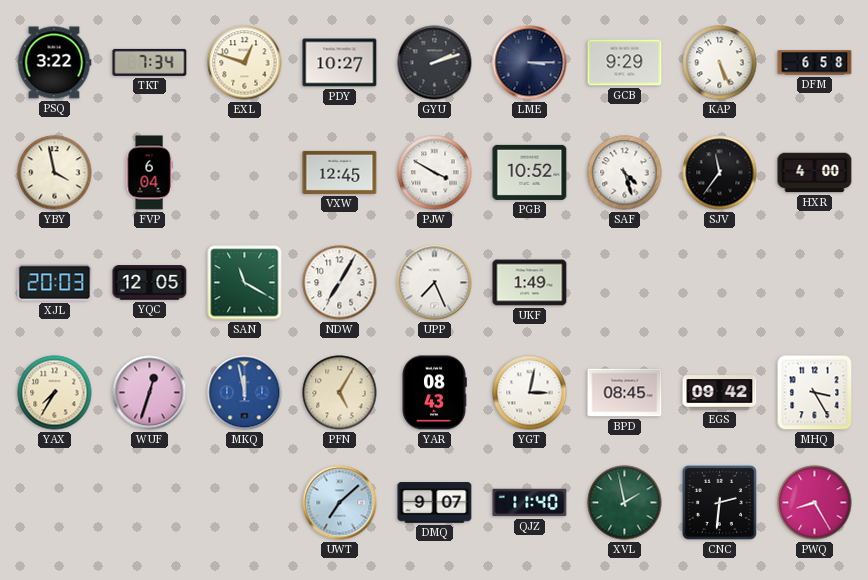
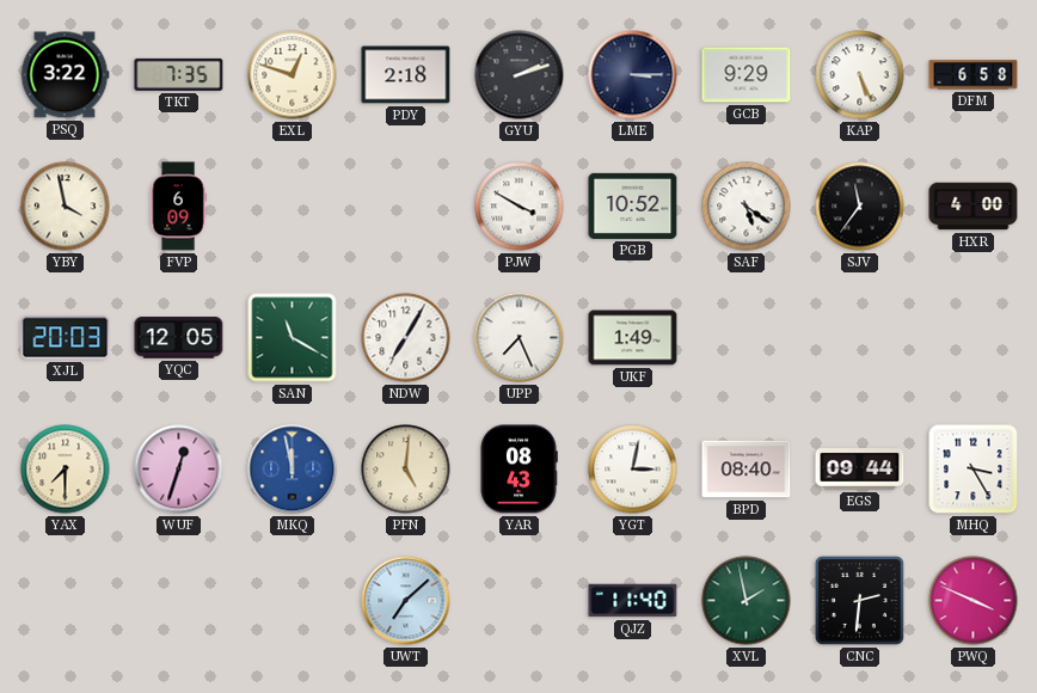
TKT: 7:34 -> 7:35
PDY: 10:27 -> 2:18
FVP: 6:04 -> 6:09
VXW: 12:45 -> none
SAF: 4:27 -> 5:21
YAX: 7:35 -> 7:30
PFN: 5:05 -> 5:01
BPD: 08:45 -> 08:40
EGS: 09:42 -> 09:44
DMQ: 9:07 -> none
PWQ: 8:25 -> 3:49
